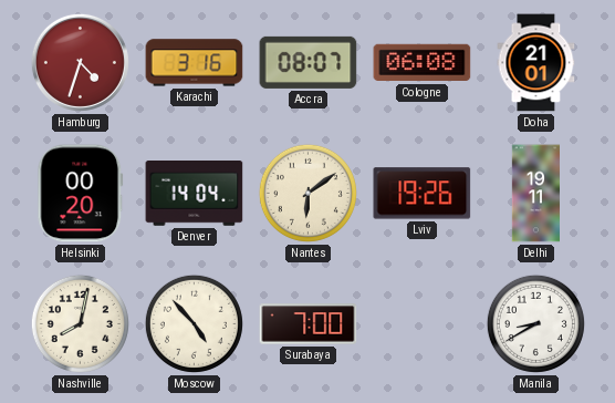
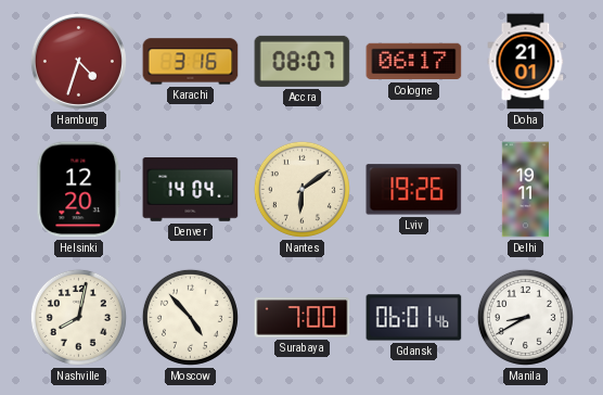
Cologne: 06:08 -> 06:17
Helsinki: 00:20 -> 12:20
Gdansk: none -> 06:01
